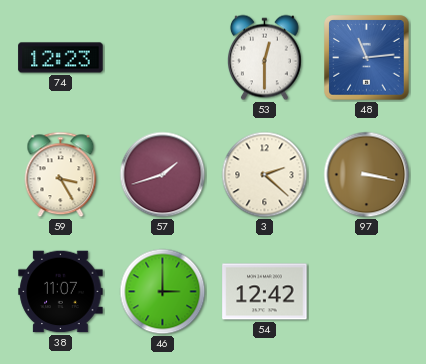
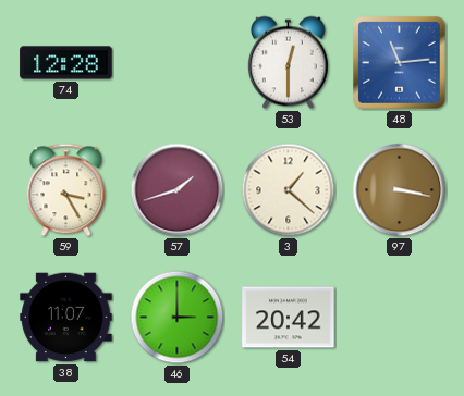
74: 12:23 -> 12:28
3: 2:22 -> 1:22
54: 12:42 -> 20:42
